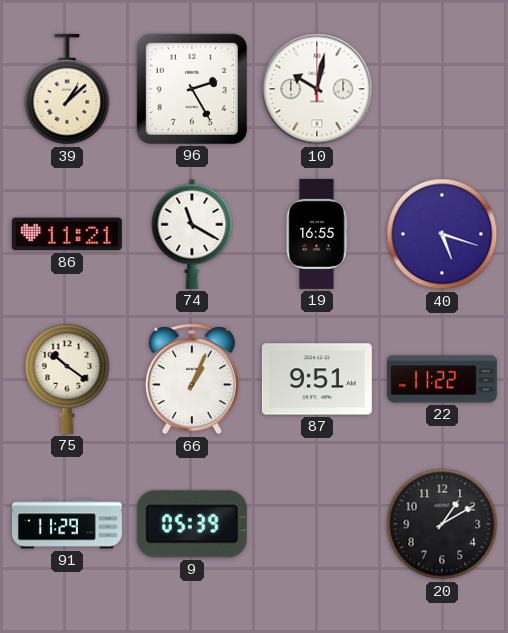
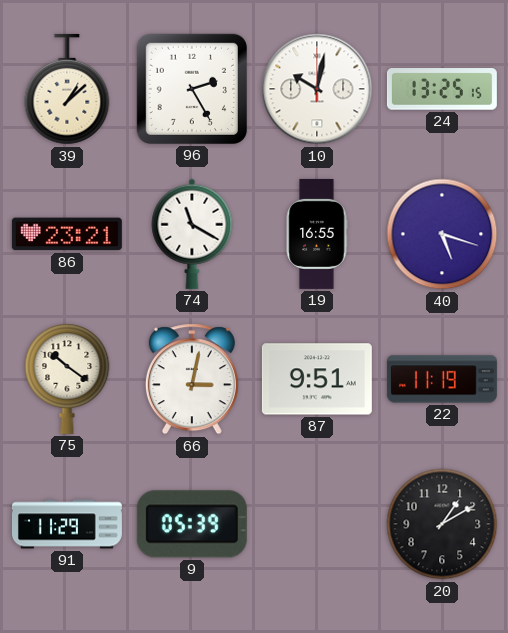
24: none -> 13:25
86: 11:21 -> 23:21
66: 1:04 -> 3:02
22: 11:22 -> 11:19
